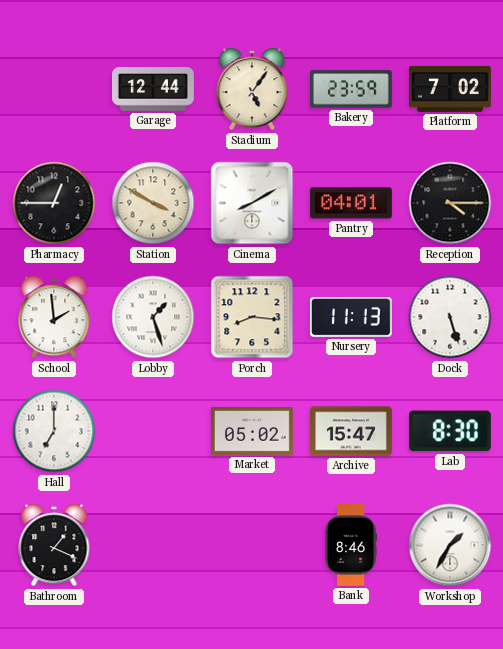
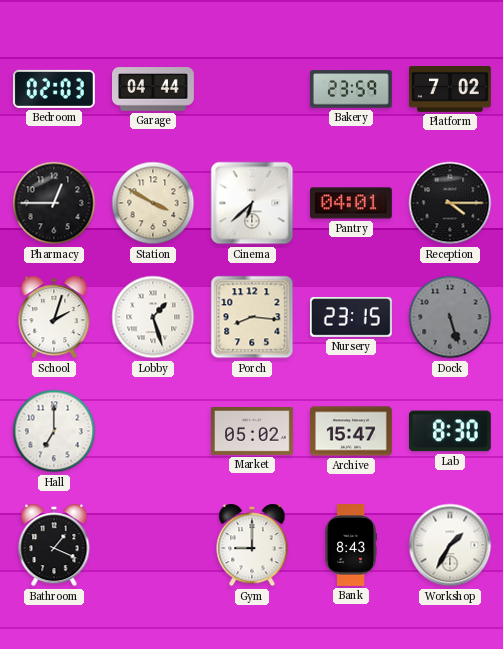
Bedroom: none -> 02:03
Garage: 12:44 -> 04:44
Stadium: 5:06 -> none
Cinema: 8:10 -> 6:38
School: 1:59 -> 2:03
Nursery: 11:13 -> 23:15
Dock dial: white -> grey
Gym: none -> 9:00
Bank: 8:46 -> 8:43
